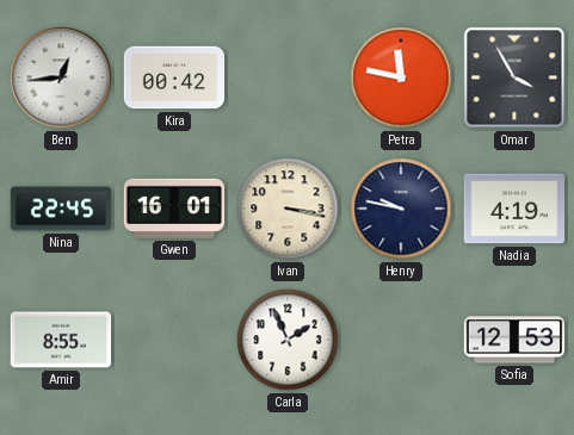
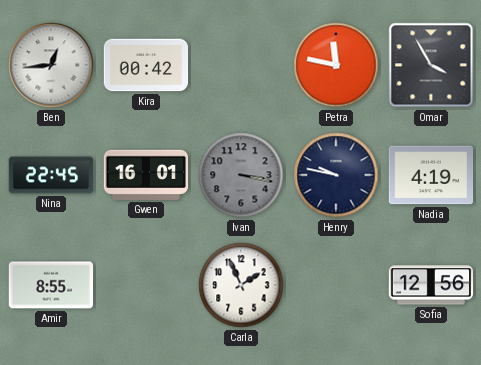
Ivan dial: cream -> grey
Sofia: 12:53 -> 12:56
